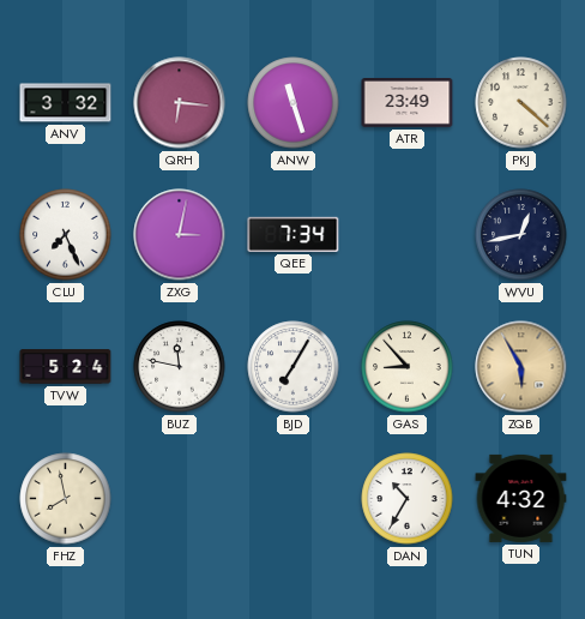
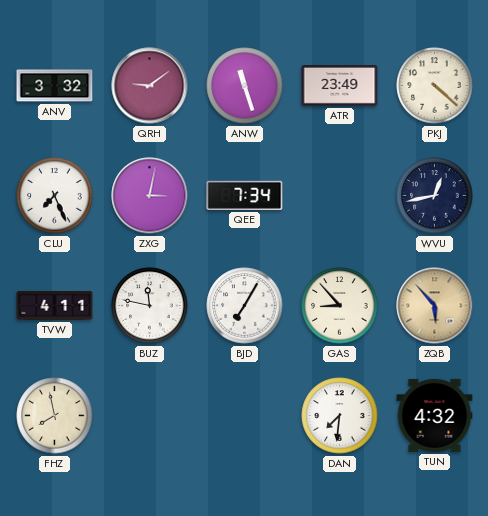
QRH: 6:16 -> 9:09
TVW: 5:24 -> 4:11
ZQB: 5:55 -> 5:53
DAN: 10:35 -> 7:31
